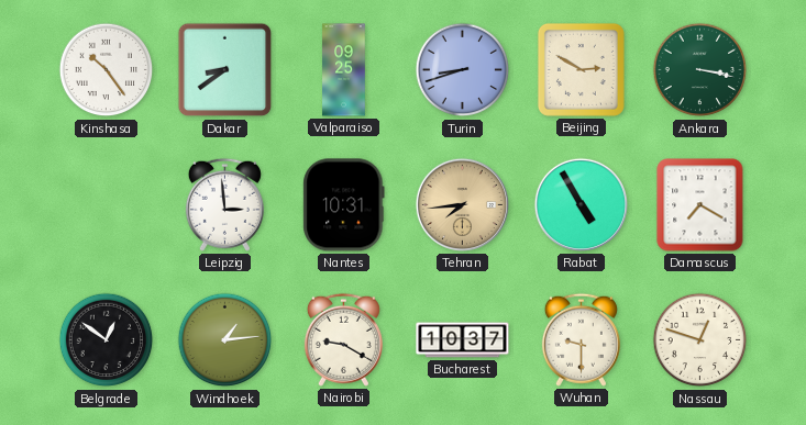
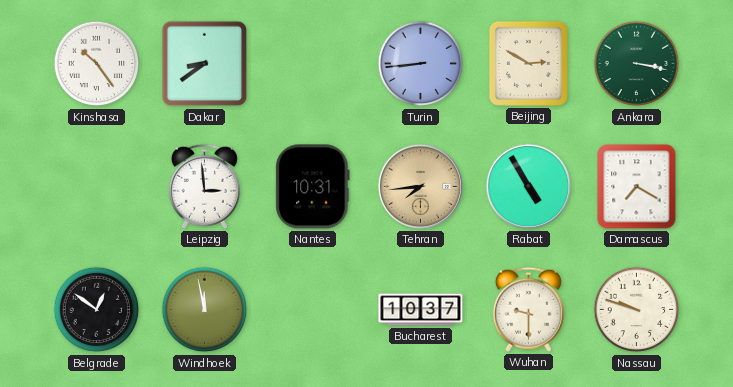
Valparaiso: 09:25 -> none
Turin: 8:42 -> 8:44
Windhoek: 1:14 -> 11:58
Nairobi: 9:20 -> none
Nassau: 12:48 -> 9:48
